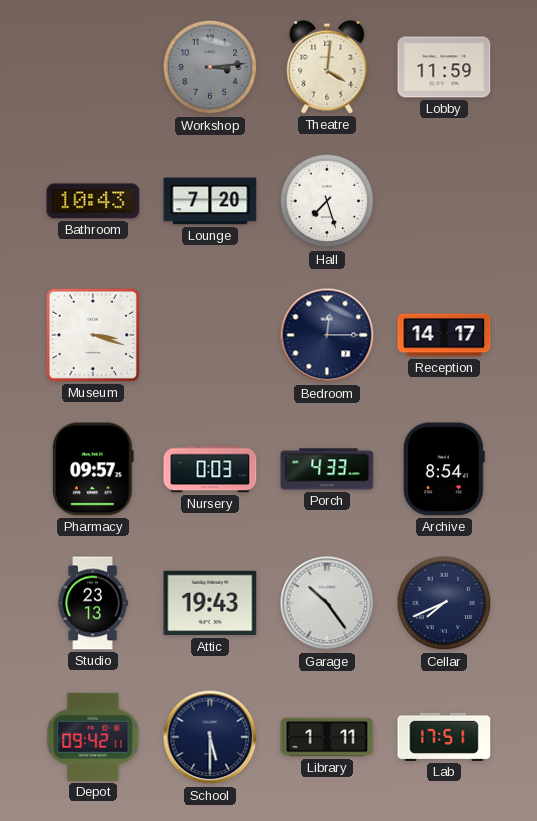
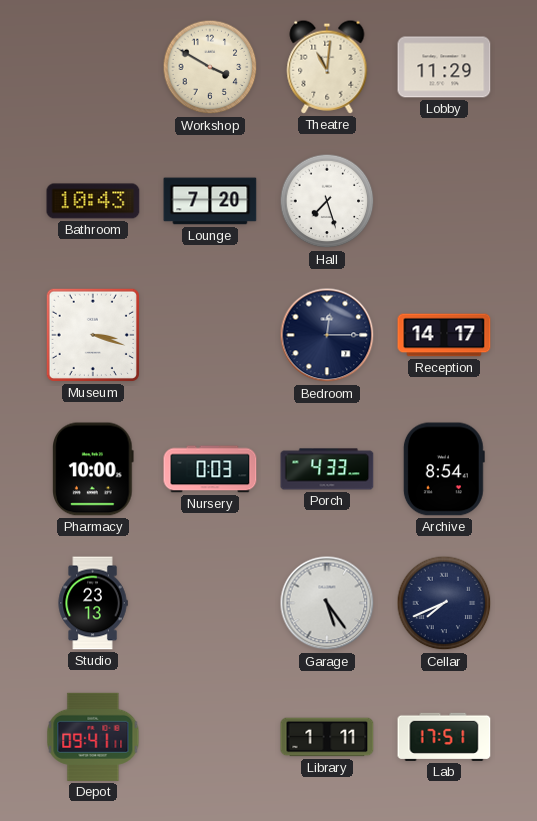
Workshop: 3:14 -> 3:50
Workshop dial: grey -> cream
Theatre: 4:01 -> 11:01
Lobby: 11:59 -> 11:29
Pharmacy: 09:57 -> 10:00
Attic: 19:43 -> none
Garage: 10:24 -> 5:24
Depot: 09:42 -> 09:41
School: 5:30 -> none
